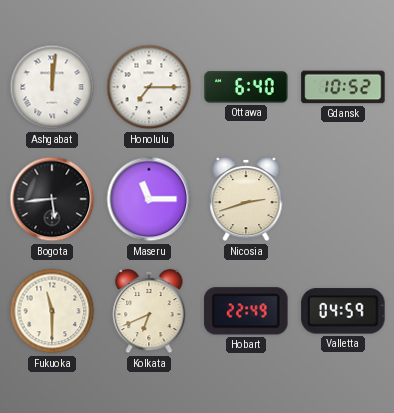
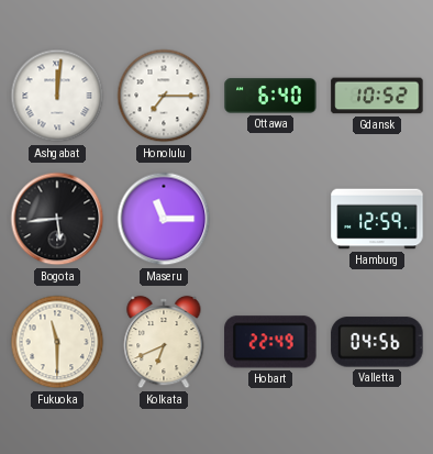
Nicosia: 2:42 -> none
Hamburg: none -> 12:59
Valletta: 04:59 -> 04:56
